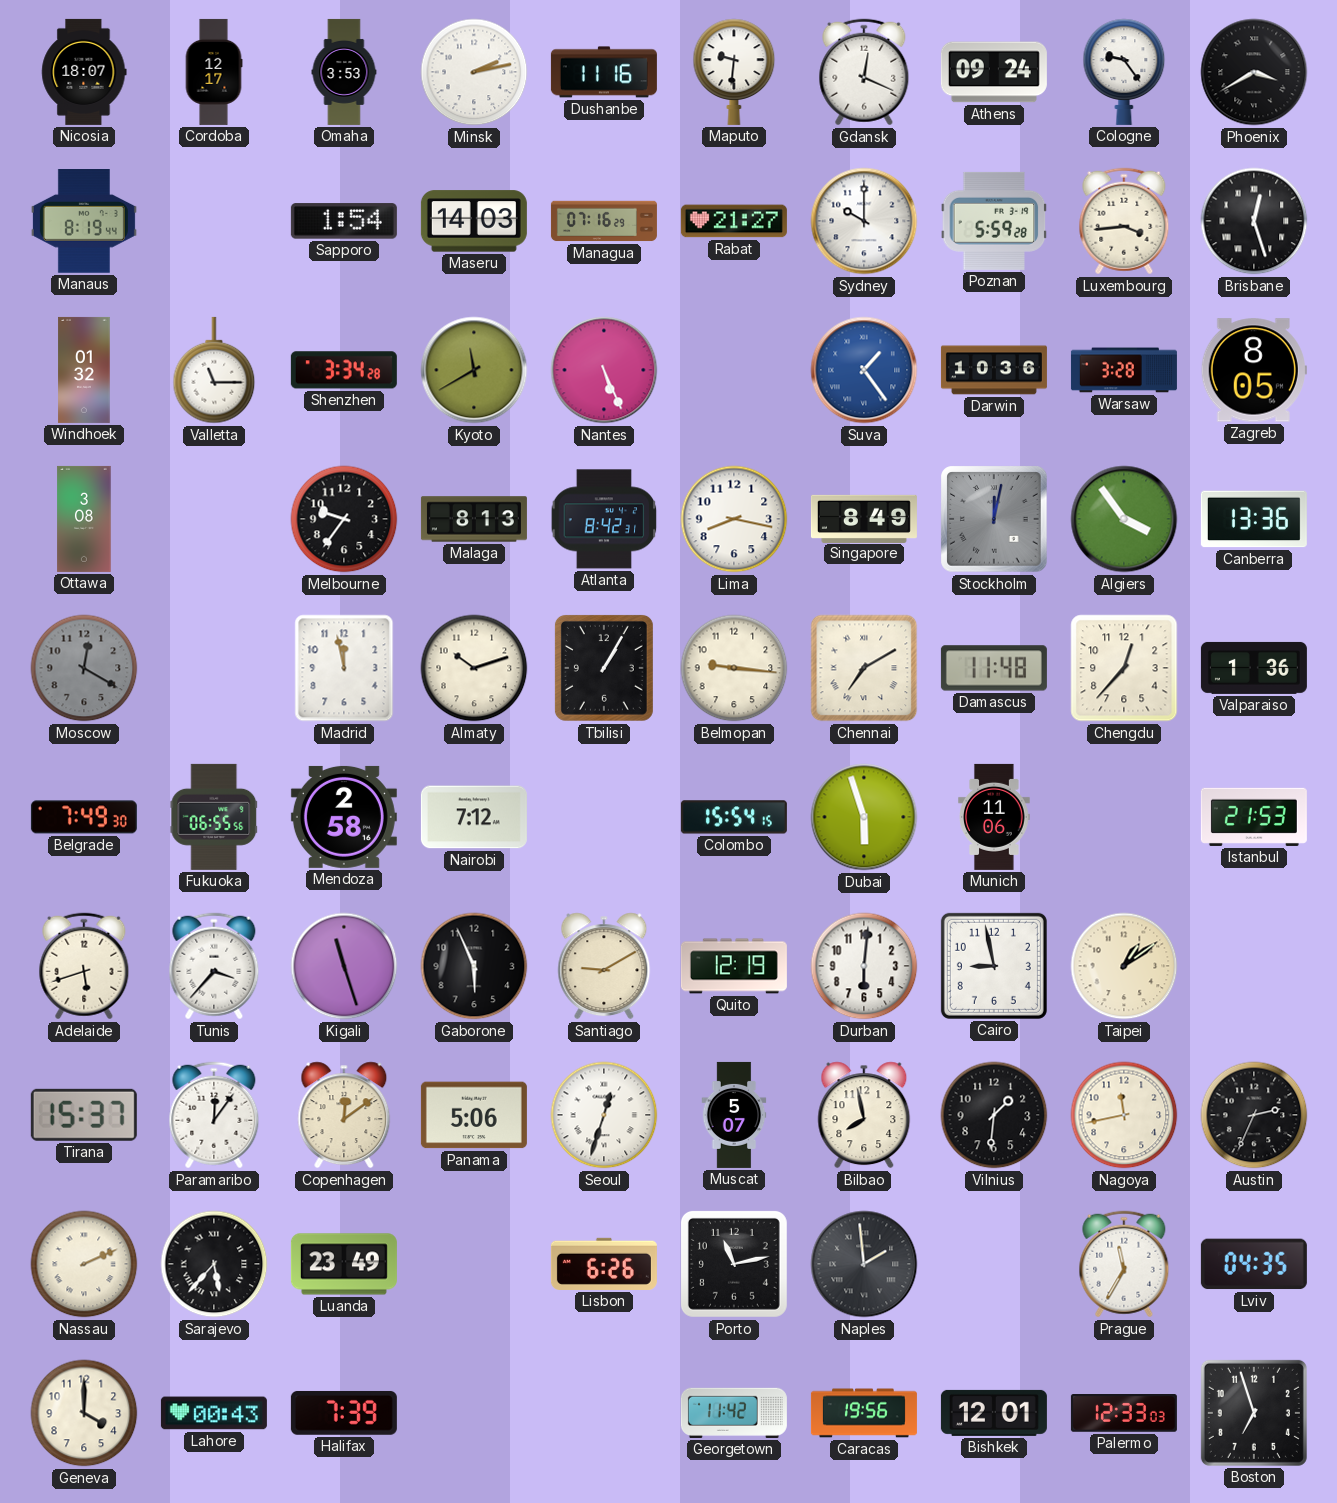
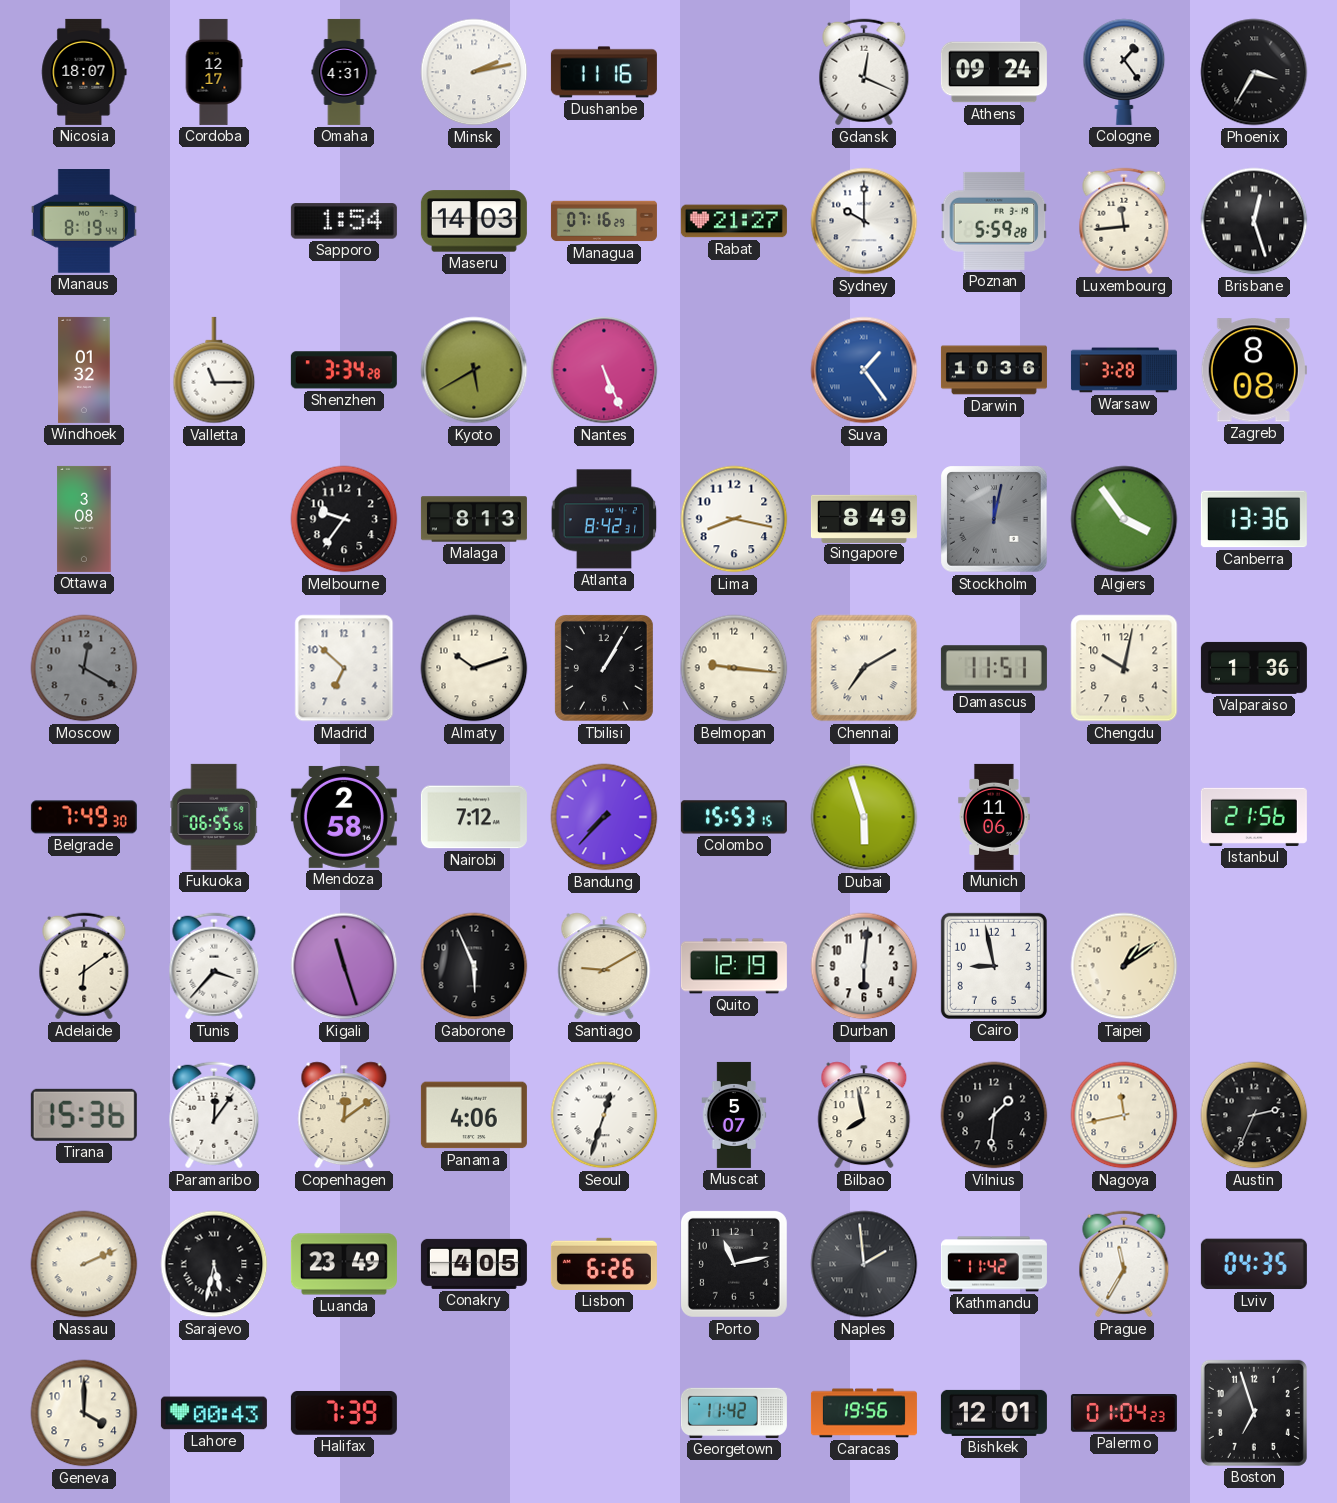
Omaha: 3:53 -> 4:31
Maputo: 9:31 -> none
Cologne: 9:24 -> 1:24
Phoenix: 3:40 -> 3:35
Luxembourg: 3:44 -> 11:44
Kyoto: 11:40 -> 5:40
Zagreb: 8:05 -> 8:08
Madrid: 11:58 -> 6:52
Damascus: 11:48 -> 11:51
Chengdu: 12:37 -> 10:02
Bandung: none -> 7:37
Colombo: 15:54 -> 15:53
Istanbul: 21:53 -> 21:56
Adelaide: 5:42 -> 6:09
Tirana: 15:37 -> 15:36
Panama: 5:06 -> 4:06
Sarajevo: 5:37 -> 5:32
Conakry: none -> 4:05
Kathmandu: none -> 11:42
Palermo: 12:33 -> 01:04
